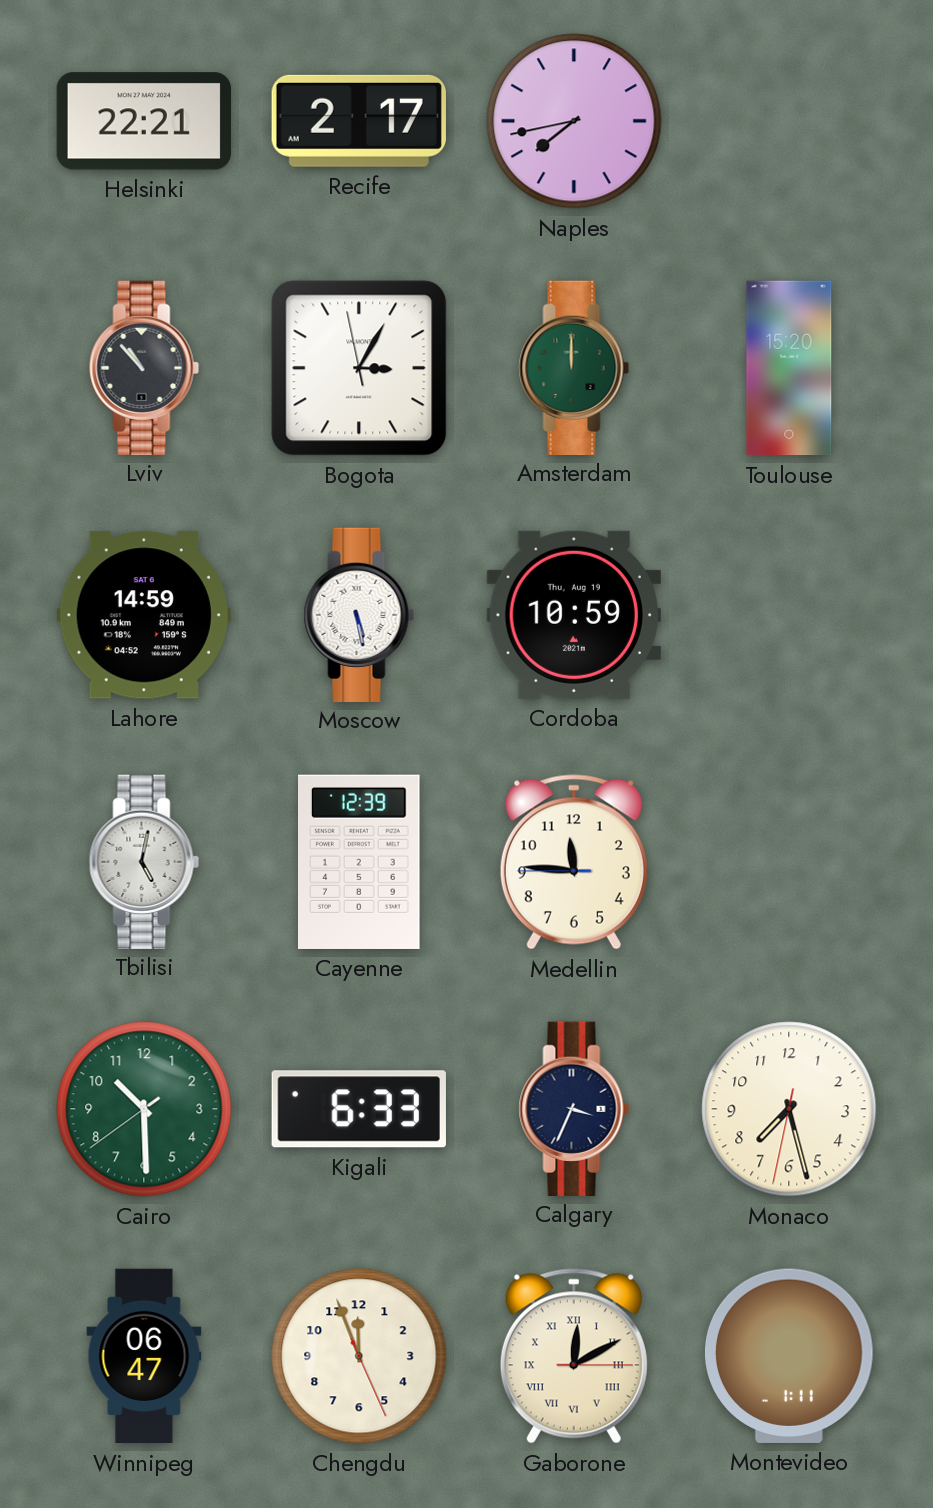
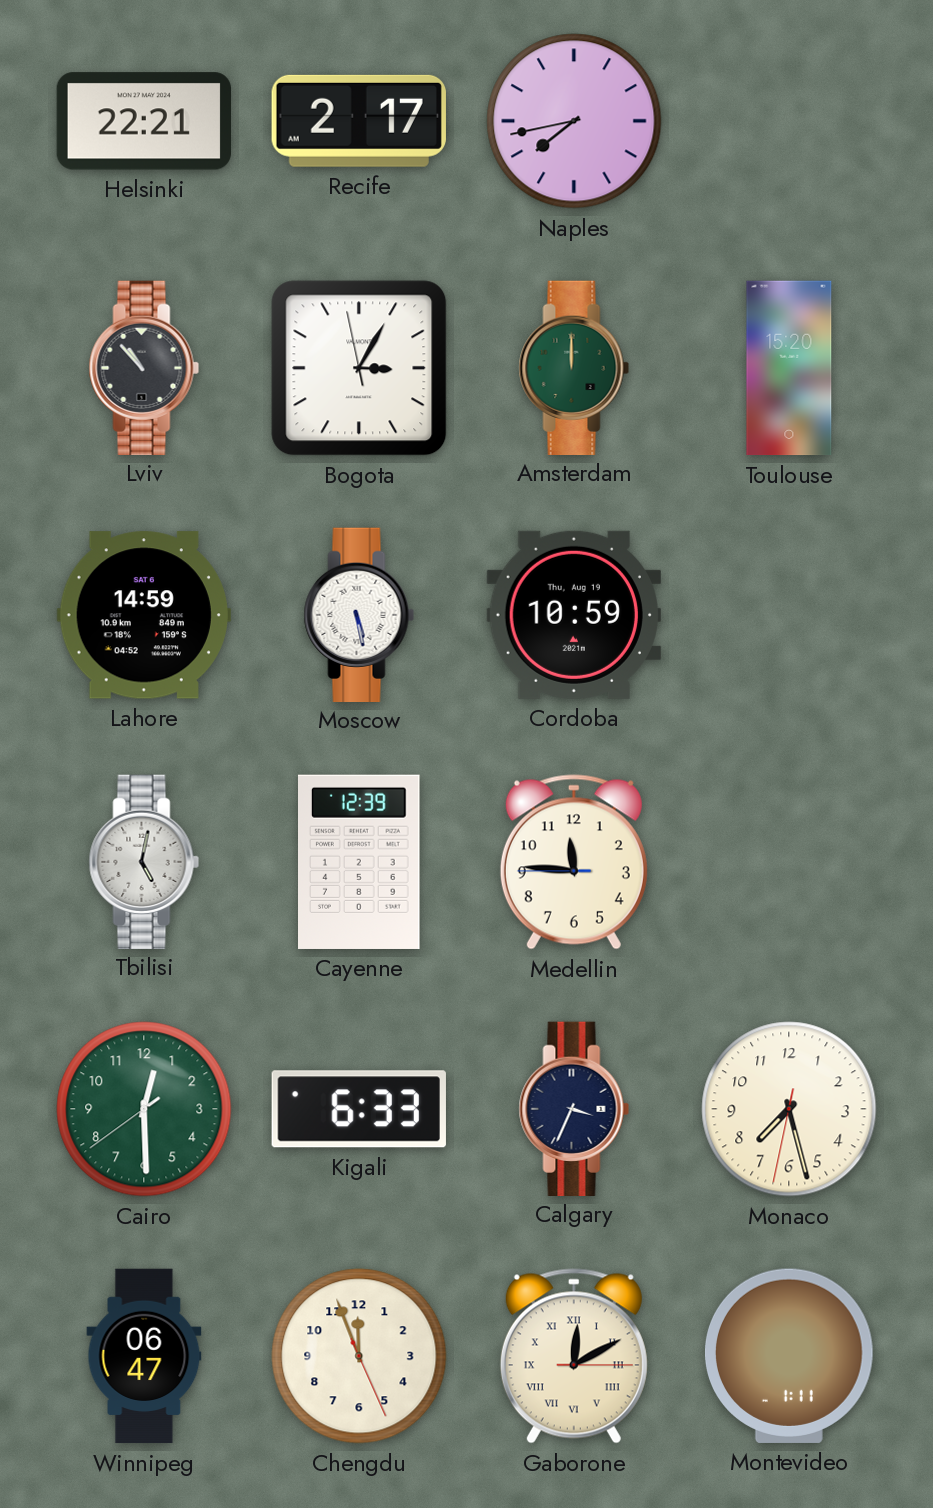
Cairo: 10:29 -> 12:29
